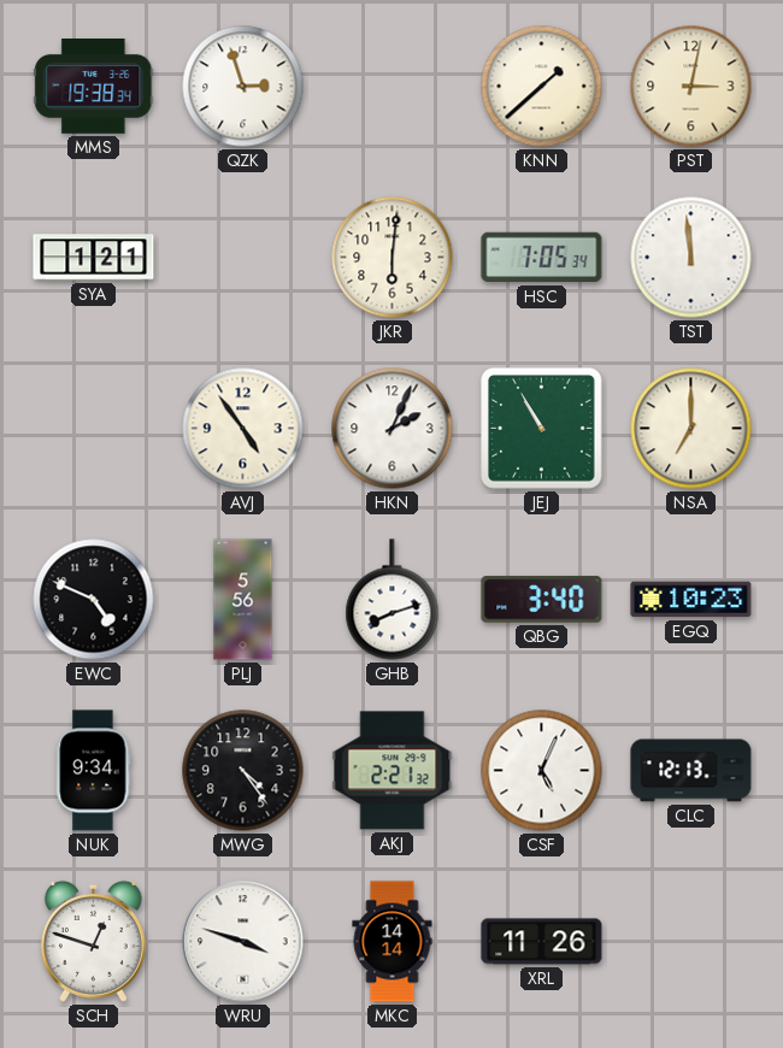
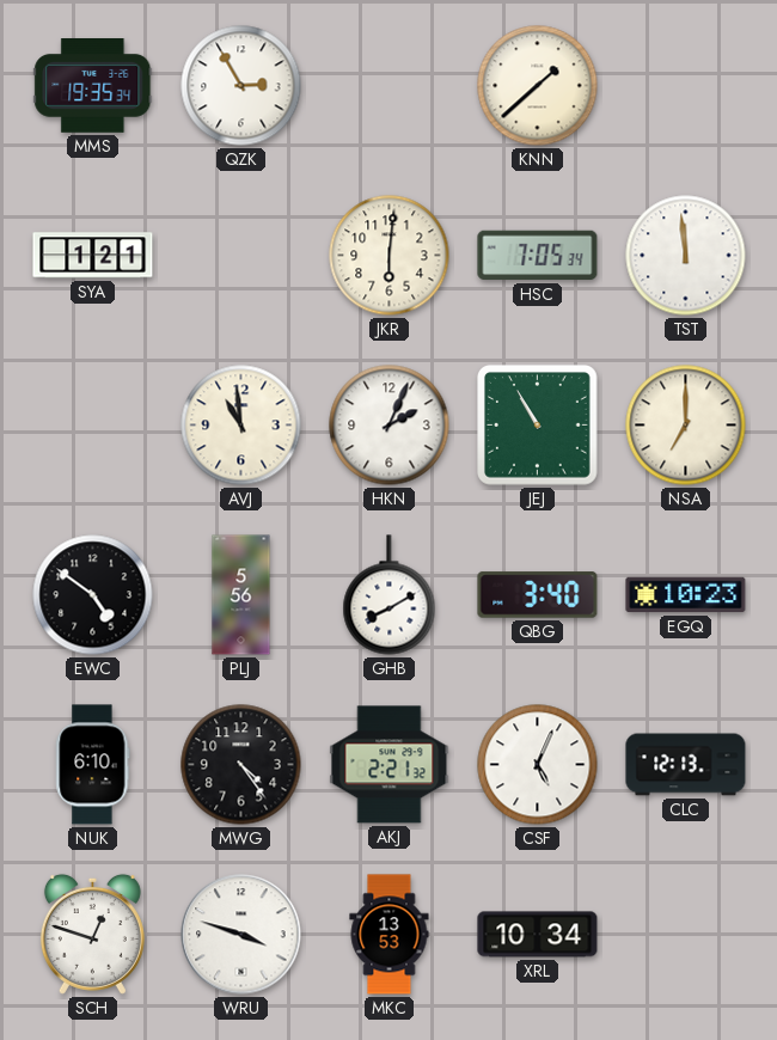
MMS: 19:38 -> 19:35
QZK: 2:57 -> 2:55
PST: 3:02 -> none
AVJ: 4:54 -> 10:59
EWC: 4:49 -> 4:51
GHB: 8:12 -> 8:10
NUK: 9:34 -> 6:10
MKC: 14:14 -> 13:53
XRL: 11:26 -> 10:34
